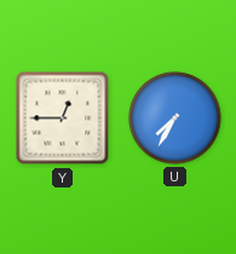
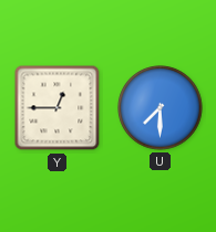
U: 7:35 -> 7:30
